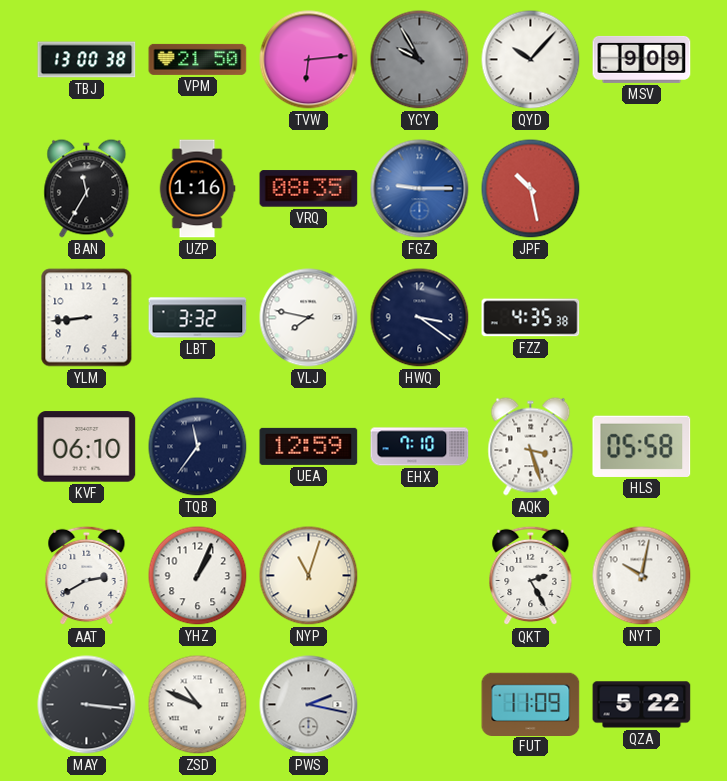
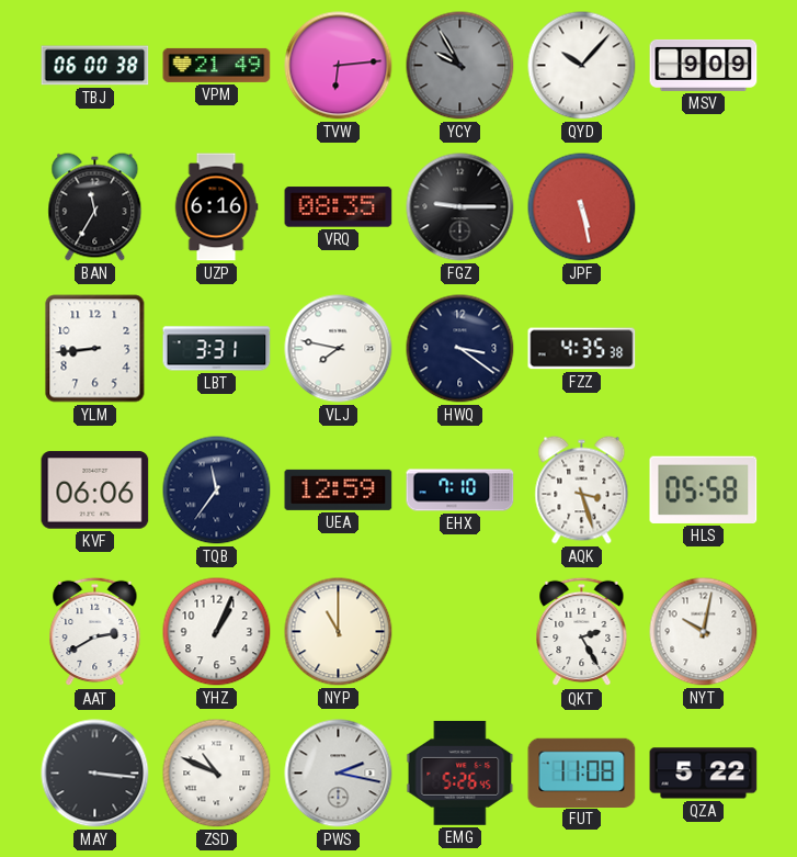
TBJ: 13:00 -> 06:00
VPM: 21:50 -> 21:49
UZP: 1:16 -> 6:16
FGZ dial: blue -> black
JPF: 10:28 -> 5:28
LBT: 3:32 -> 3:31
KVF: 06:10 -> 06:06
NYP: 11:03 -> 11:00
EMG: none -> 5:26
FUT: 11:09 -> 11:08
